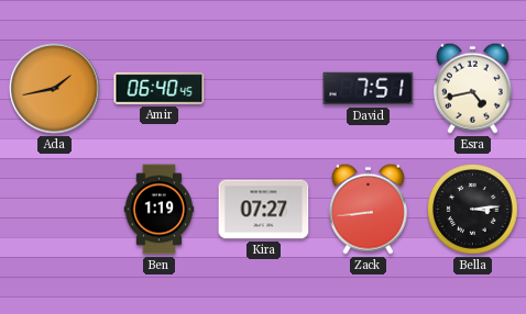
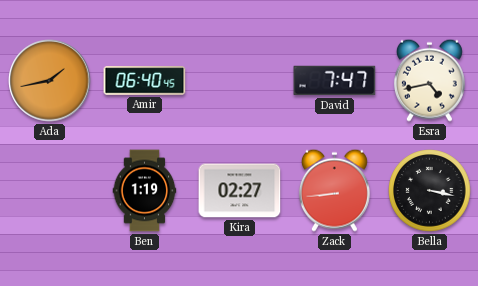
David: 7:51 -> 7:47
Kira: 07:27 -> 02:27
Bella: 3:14 -> 3:17
